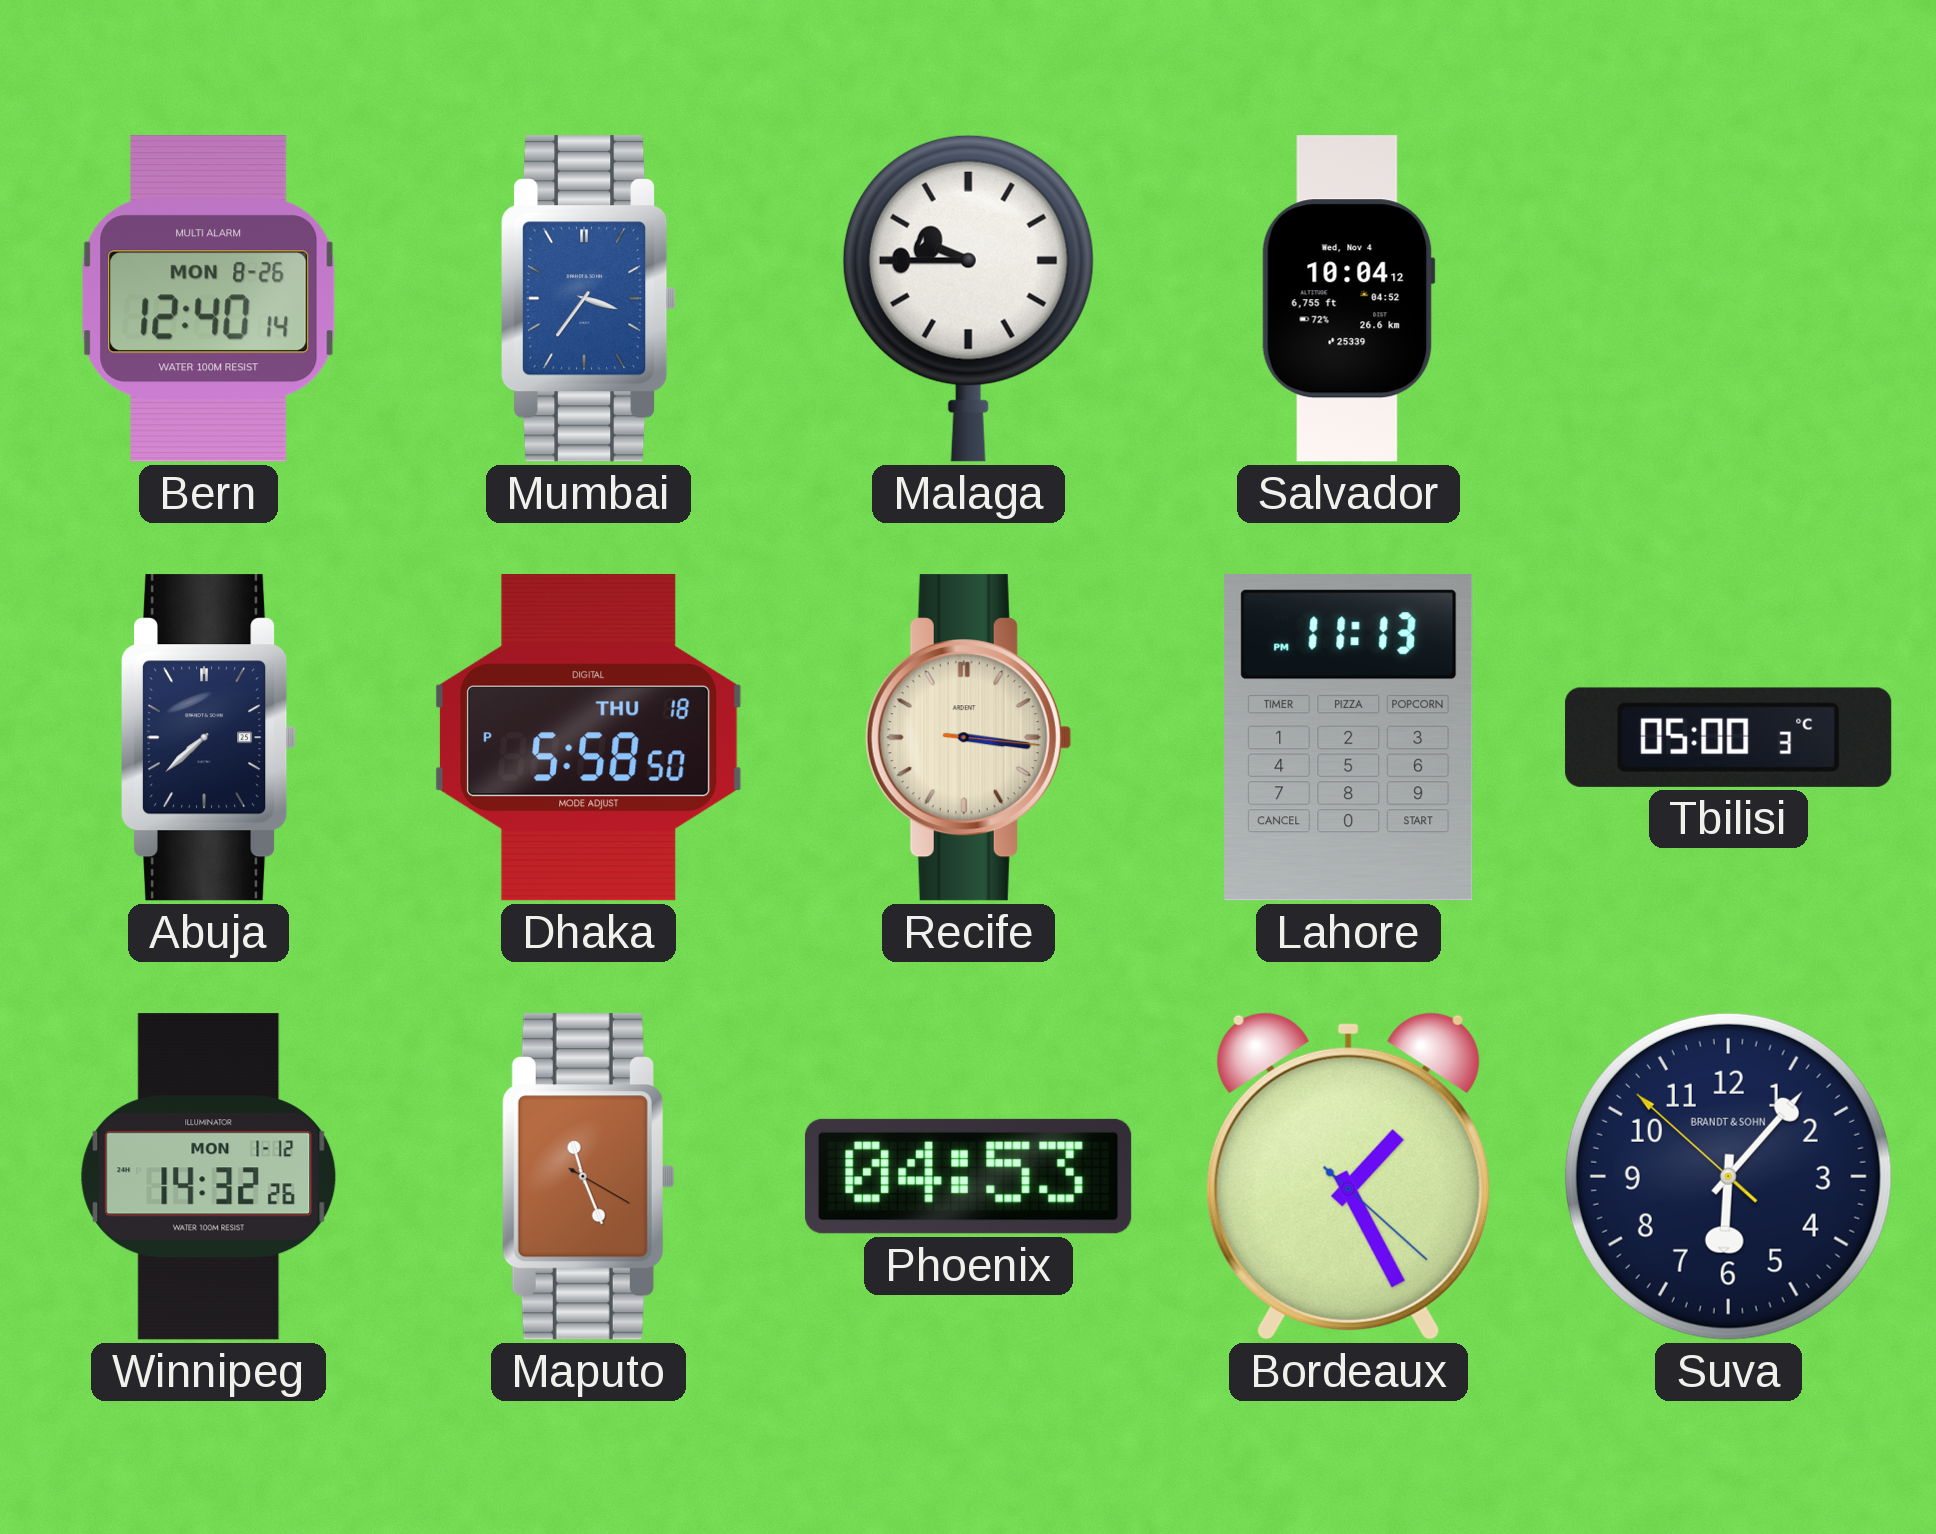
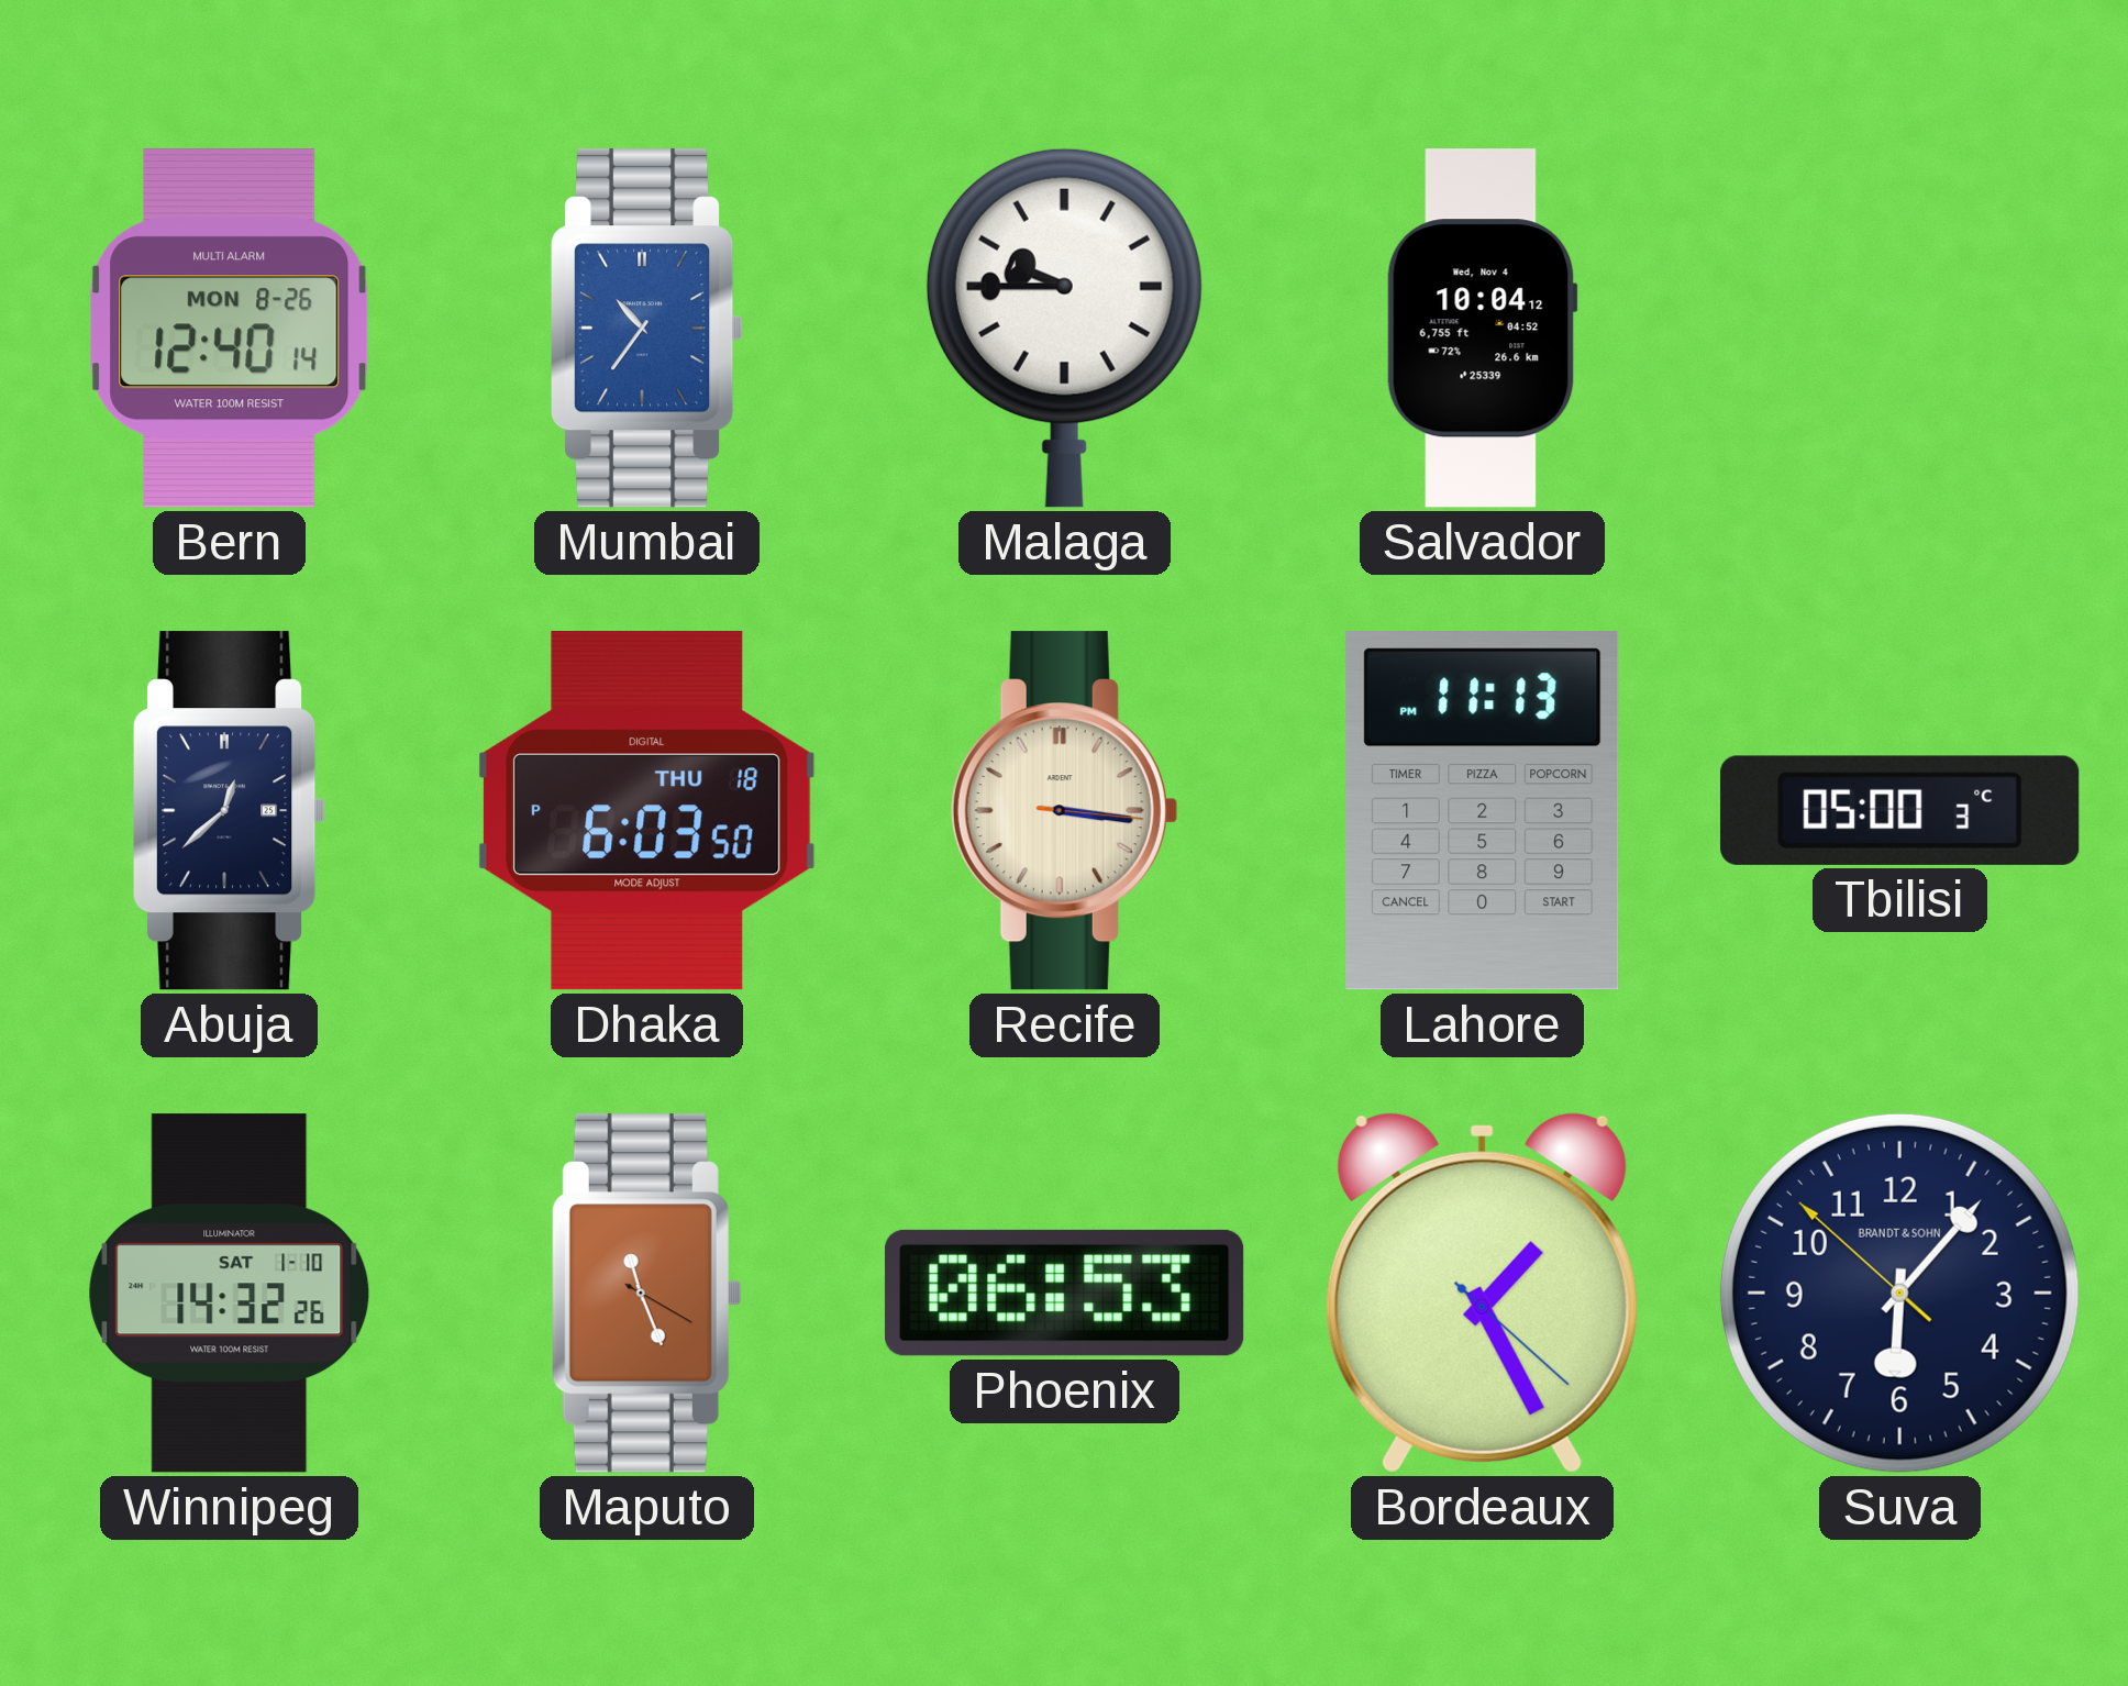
Mumbai: 3:36 -> 10:36
Abuja: 7:38 -> 12:38
Dhaka: 5:58 -> 6:03
Winnipeg date: MON 1-12 -> SAT 1-10
Phoenix: 04:53 -> 06:53
